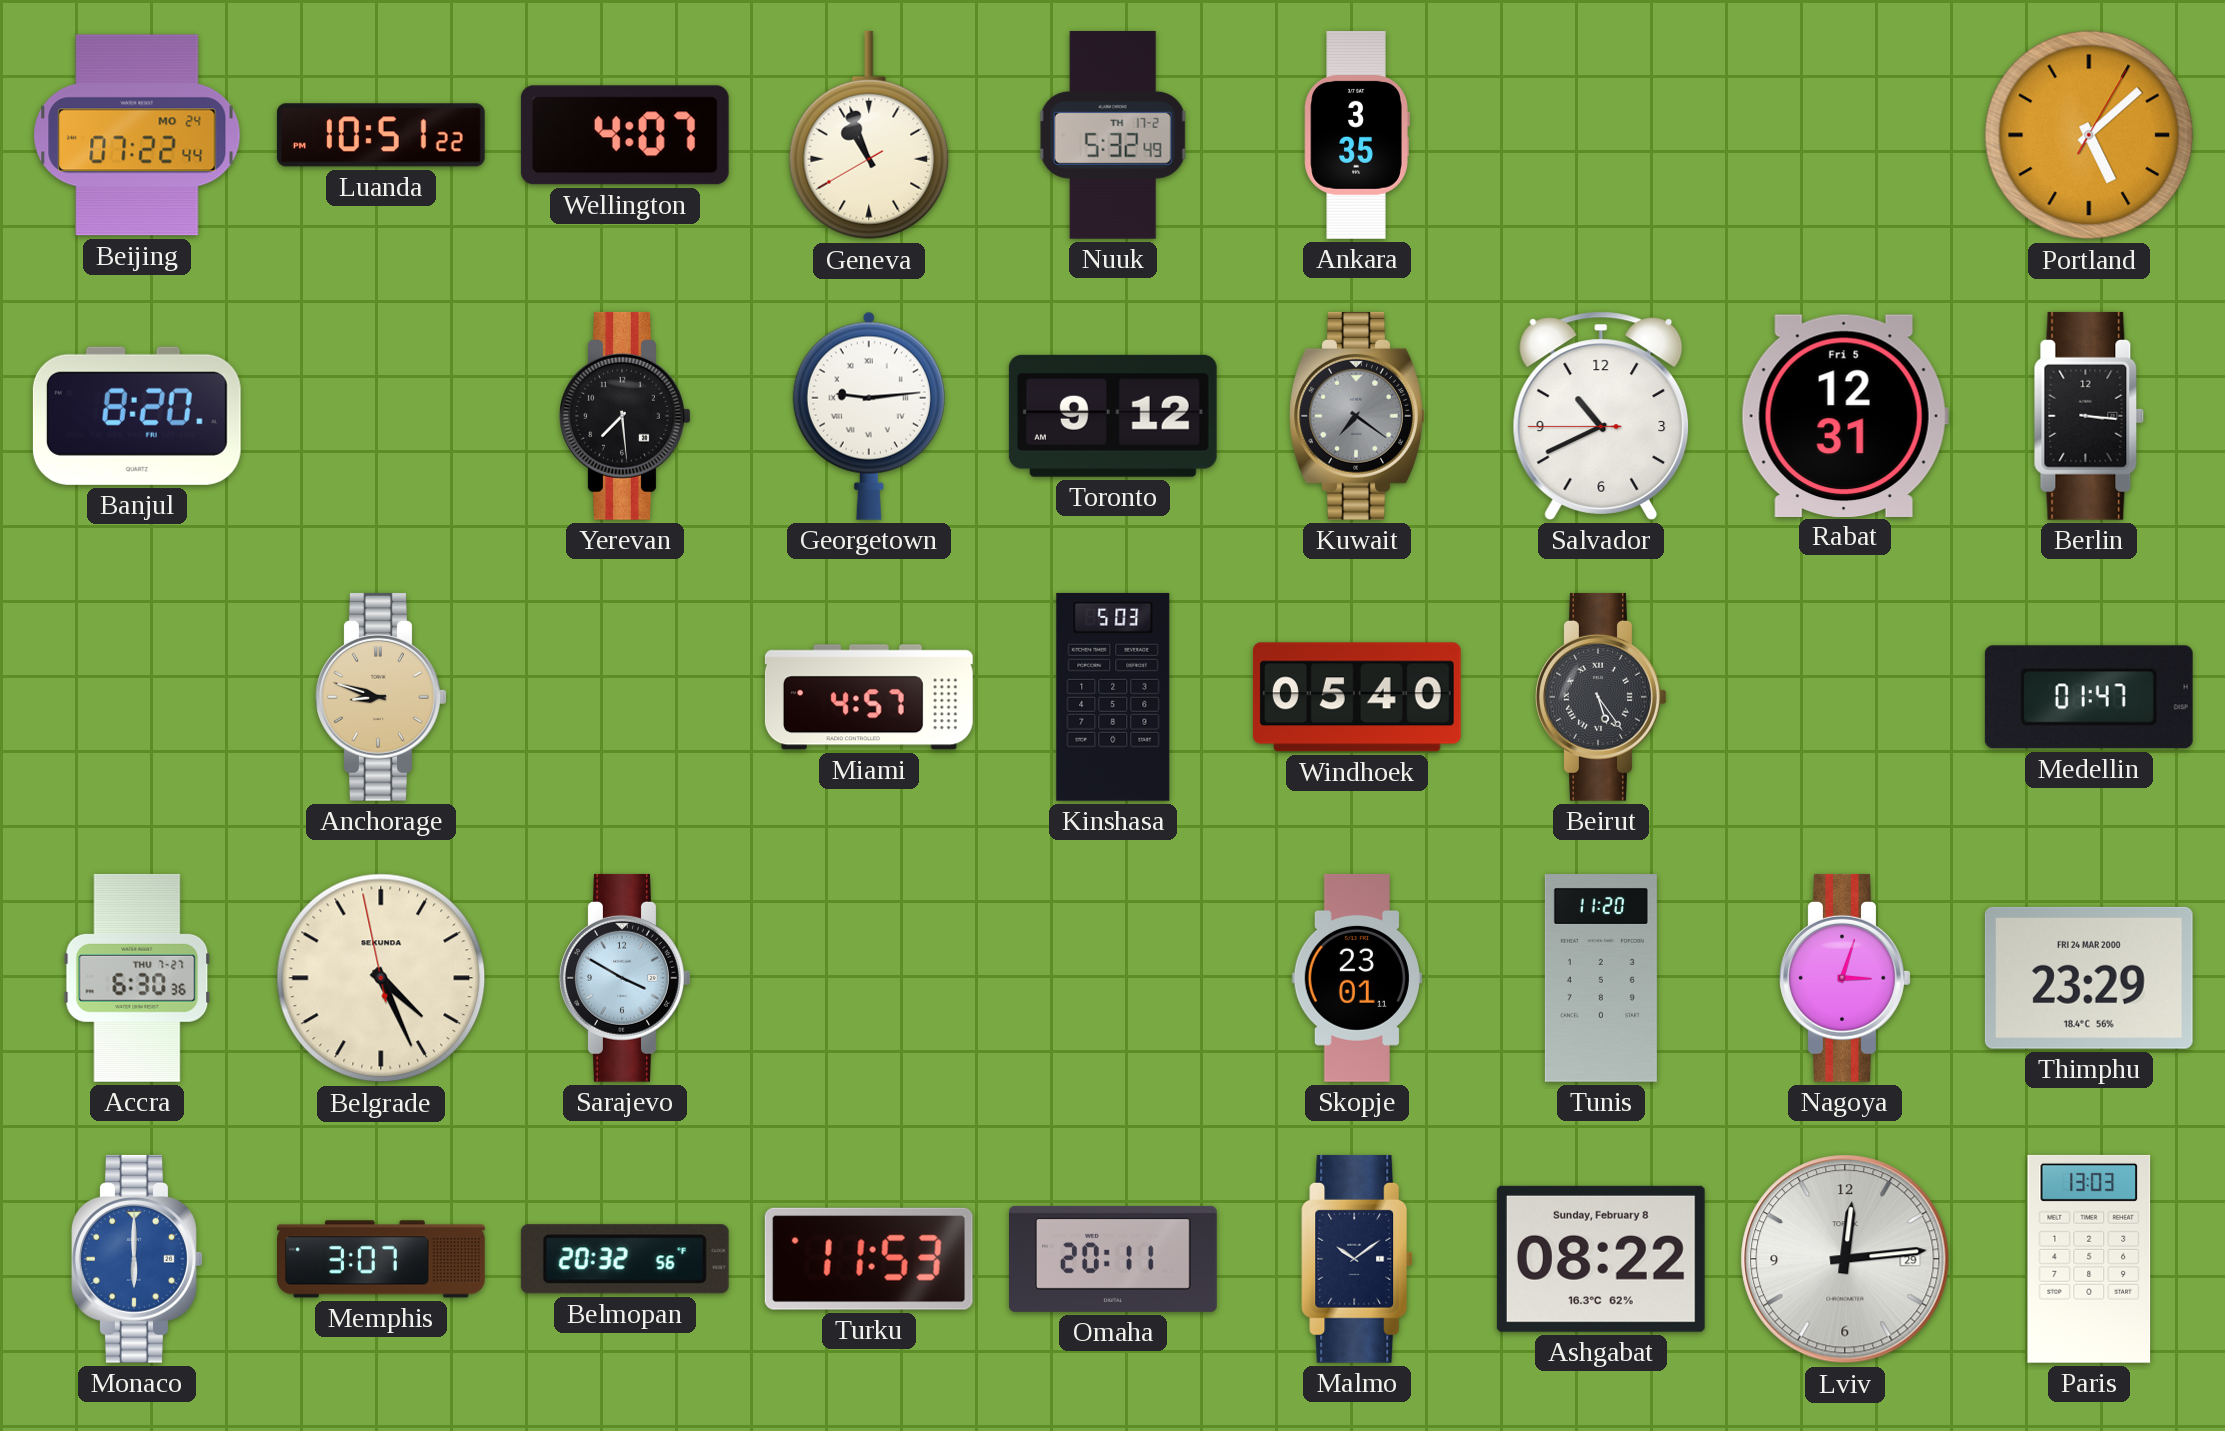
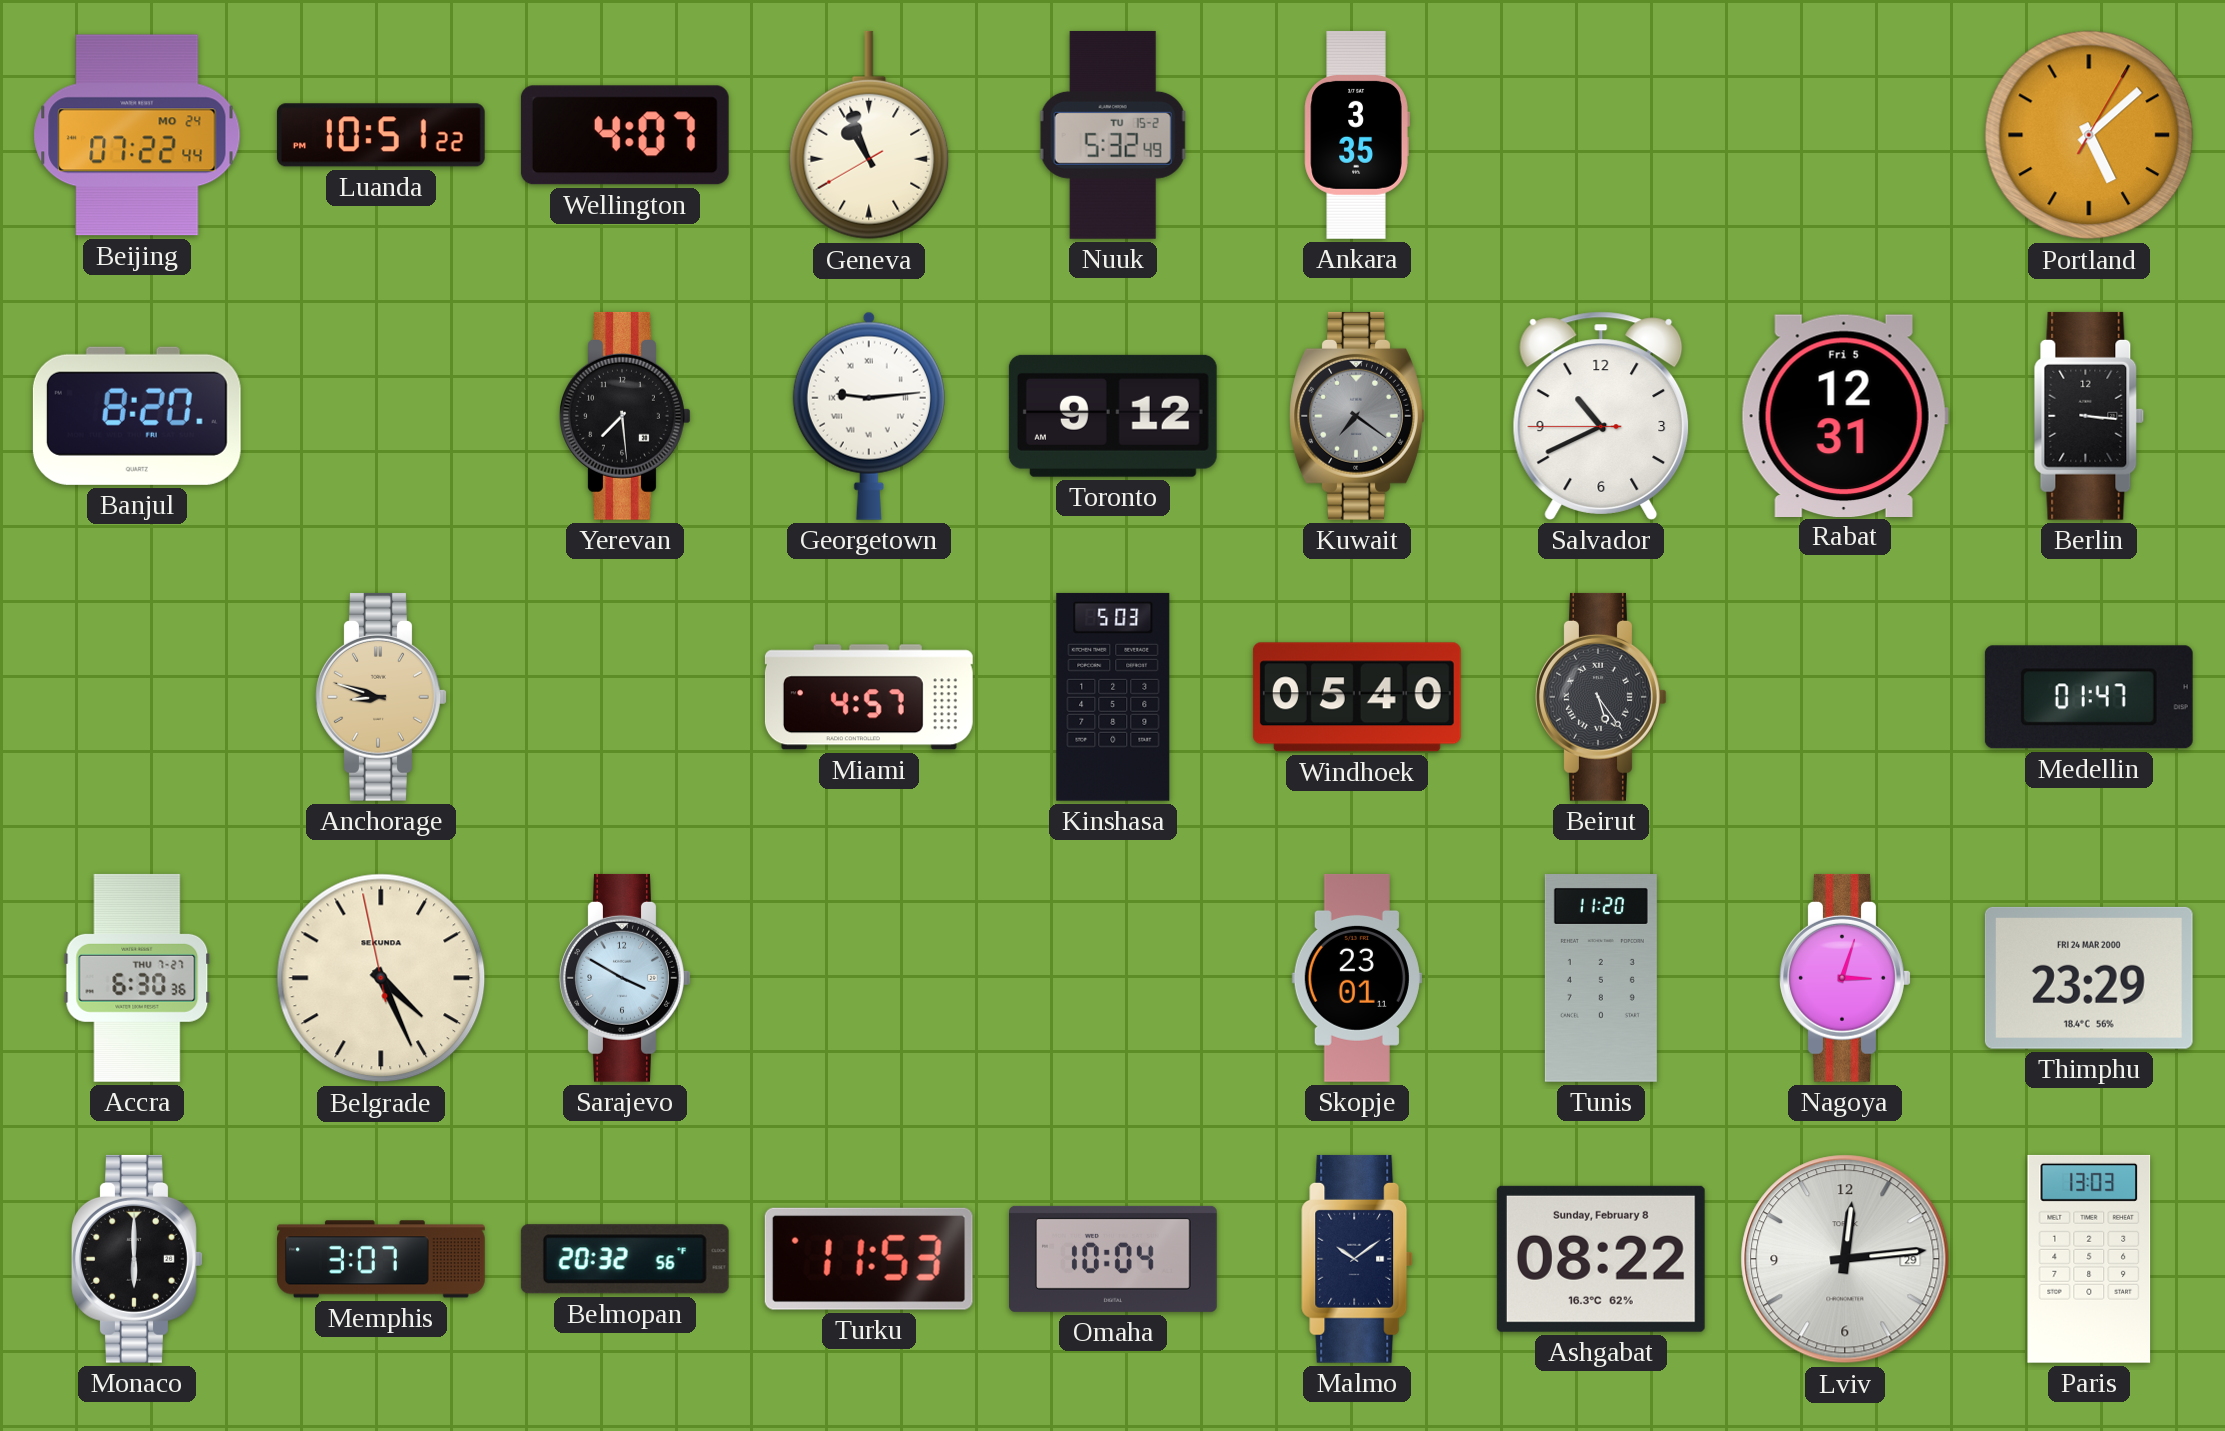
Nuuk date: TH 17-2 -> TU 15-2
Monaco dial: blue -> black
Omaha: 20:11 -> 10:04
